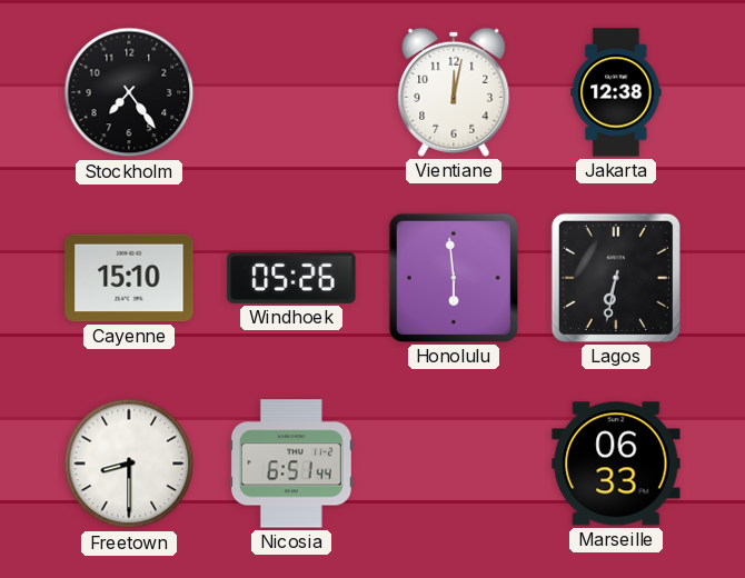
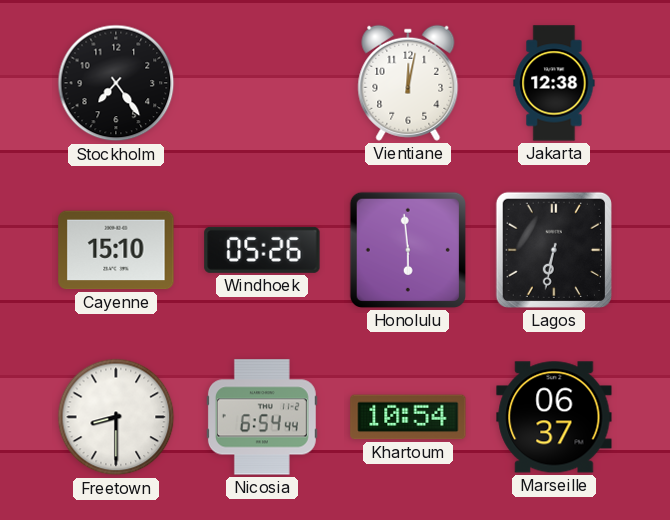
Nicosia: 6:51 -> 6:54
Khartoum: none -> 10:54
Marseille: 06:33 -> 06:37
